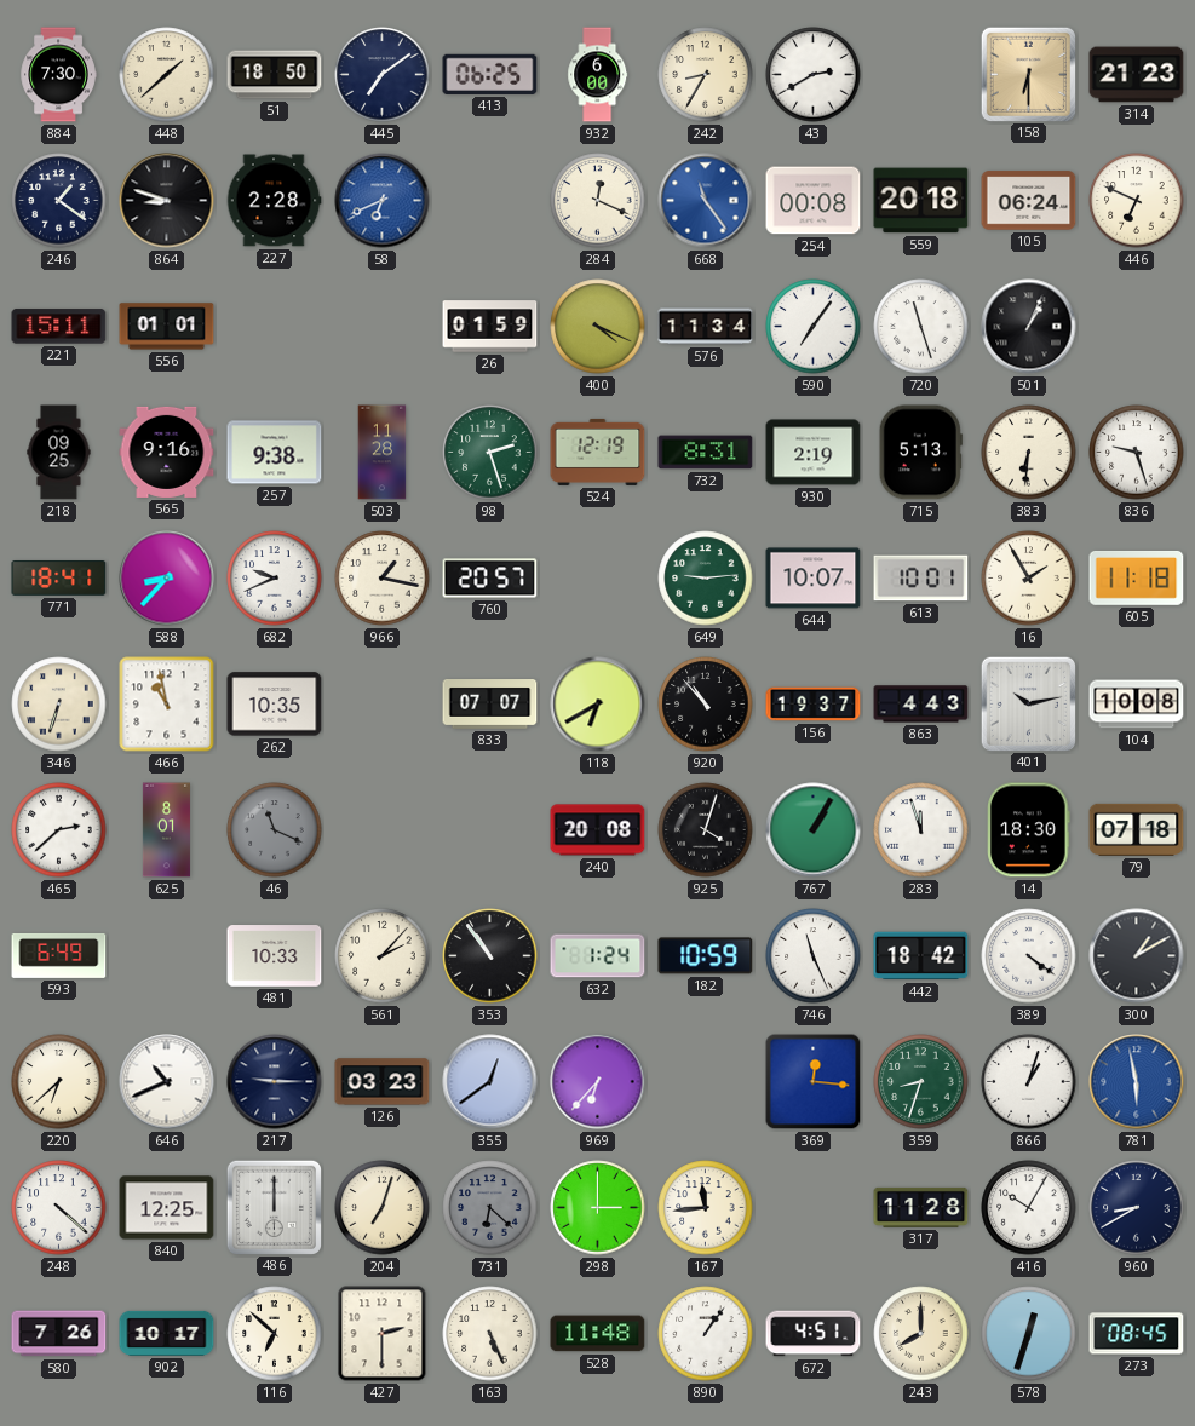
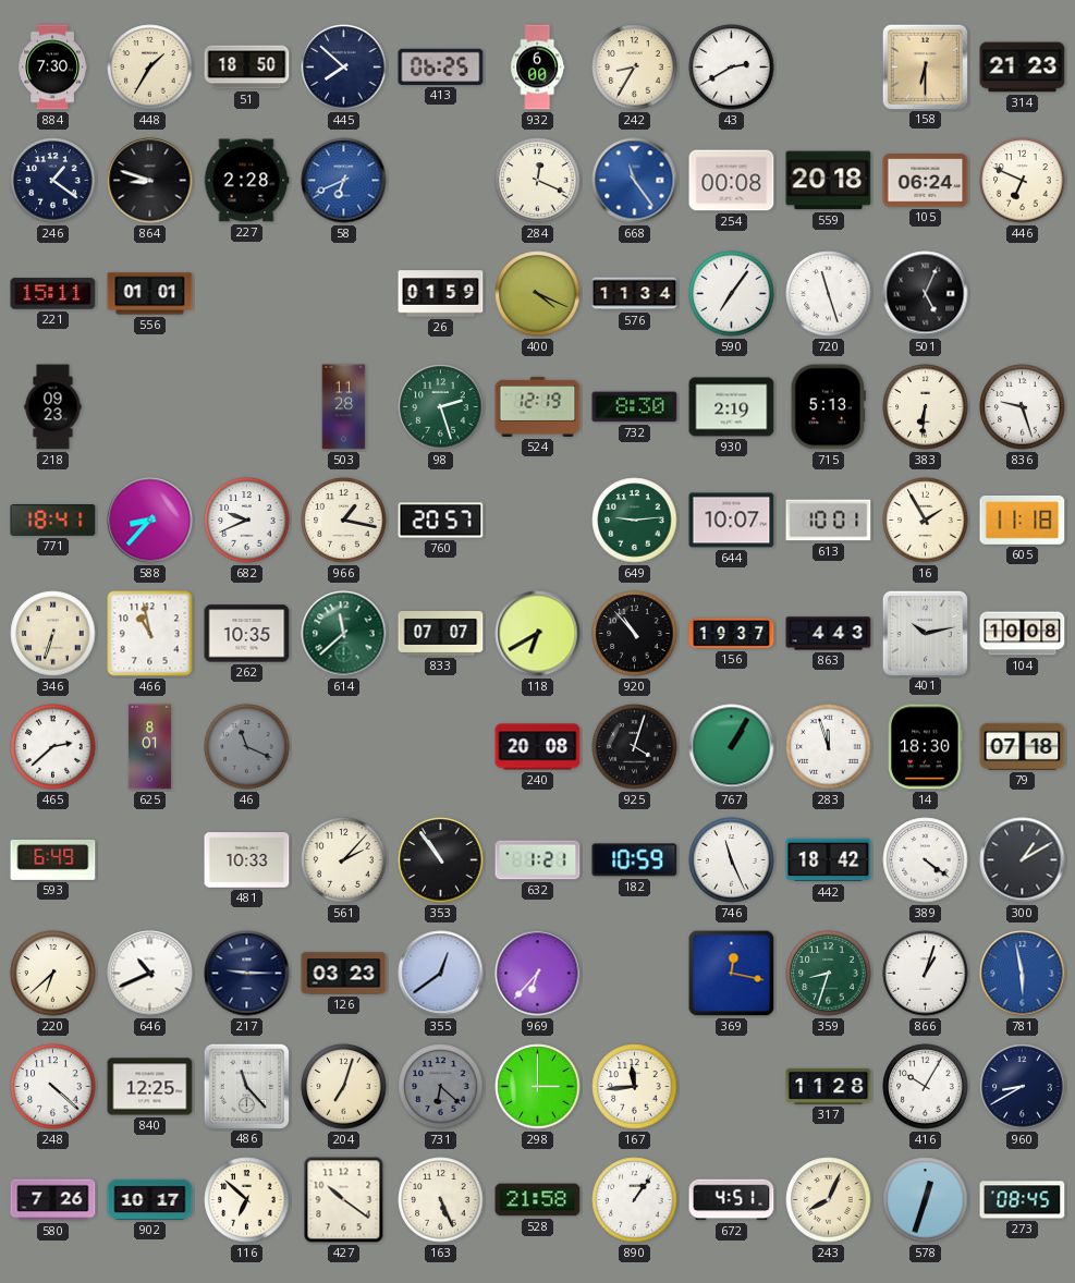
448: 1:38 -> 1:35
445: 7:09 -> 7:52
501: 1:04 -> 5:04
218: 09:25 -> 09:23
565: 9:16 -> none
257: 9:38 -> none
732: 8:31 -> 8:30
614: none -> 11:38
632: 1:24 -> 1:21
369: 12:16 -> 12:17
486: 12:00 -> 11:23
427: 2:30 -> 10:21
528: 11:48 -> 21:58
243: 8:00 -> 8:04
